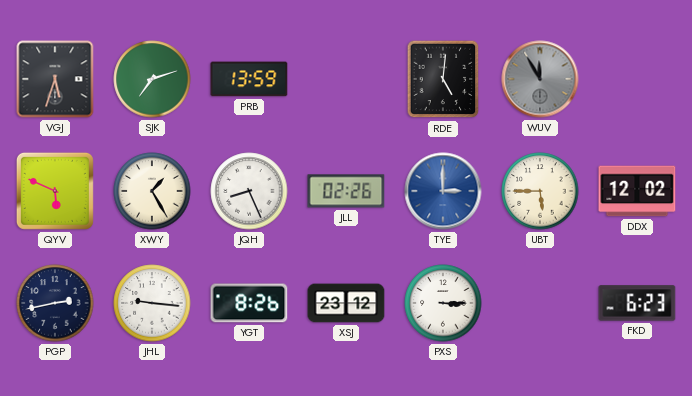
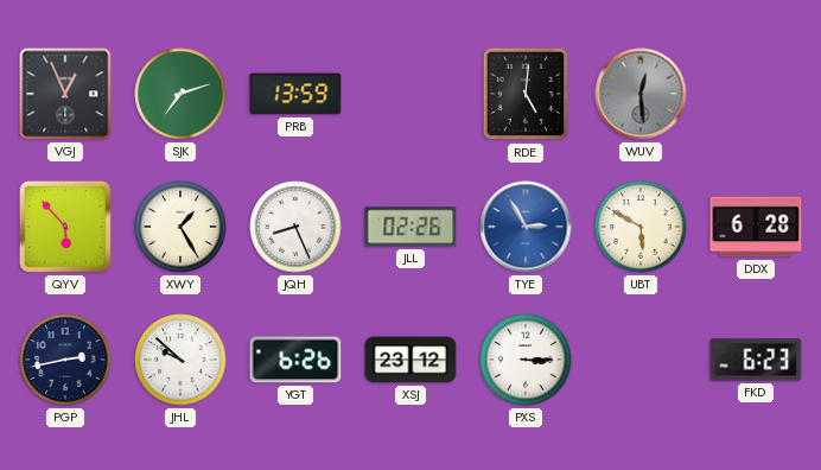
VGJ: 5:33 -> 12:56
WUV: 11:55 -> 12:29
QYV: 5:49 -> 5:53
TYE: 3:00 -> 2:55
UBT: 5:45 -> 5:50
DDX: 12:02 -> 6:28
JHL: 9:16 -> 9:52
YGT: 8:26 -> 6:26
